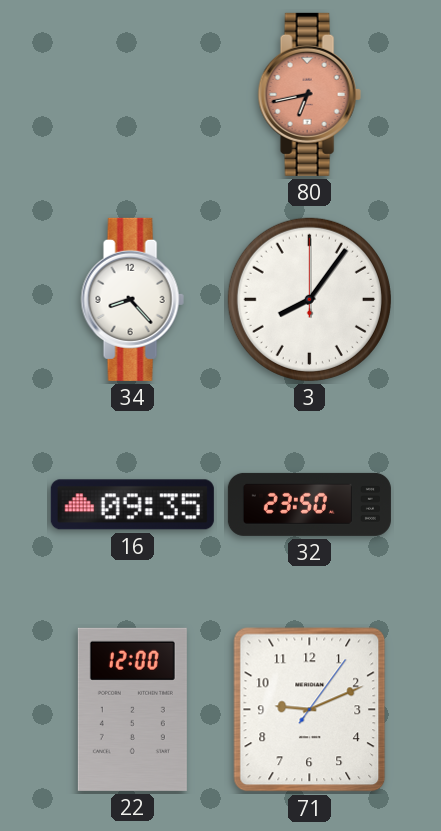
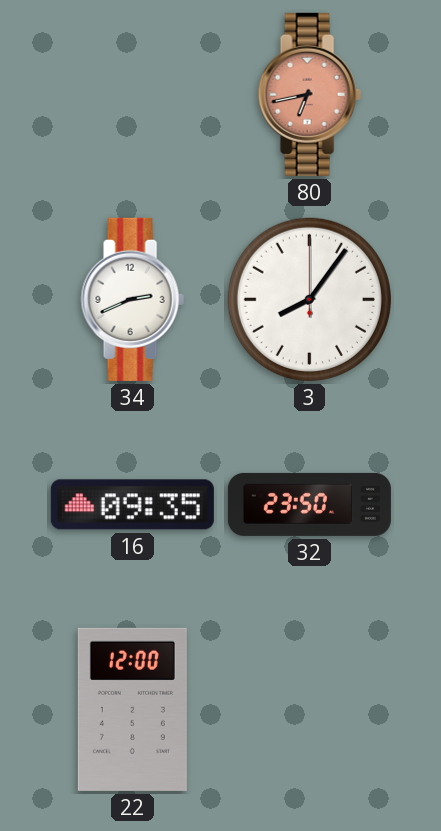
34: 8:23 -> 2:41
71: 9:11 -> none
